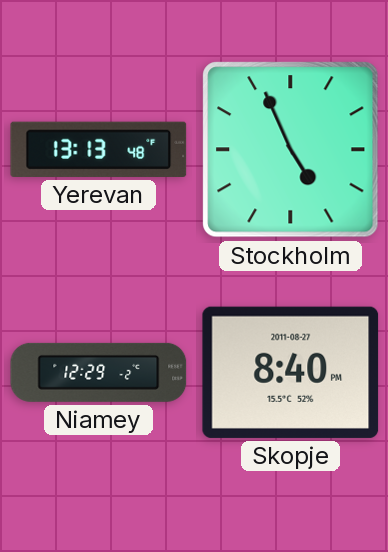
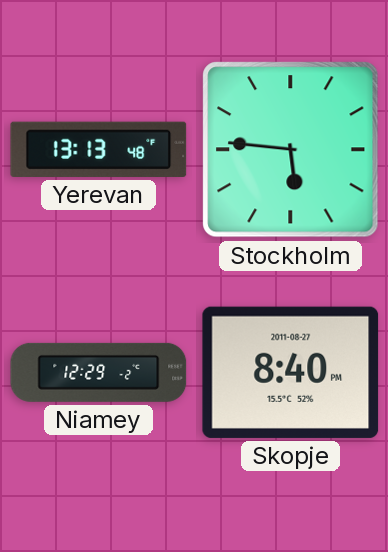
Stockholm: 4:56 -> 5:46
